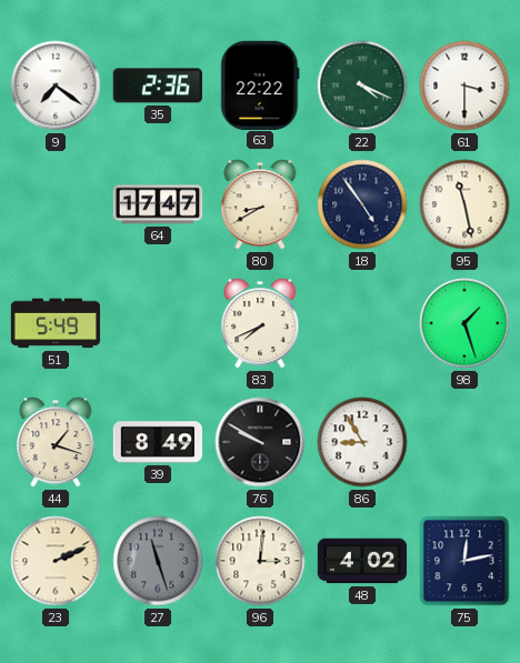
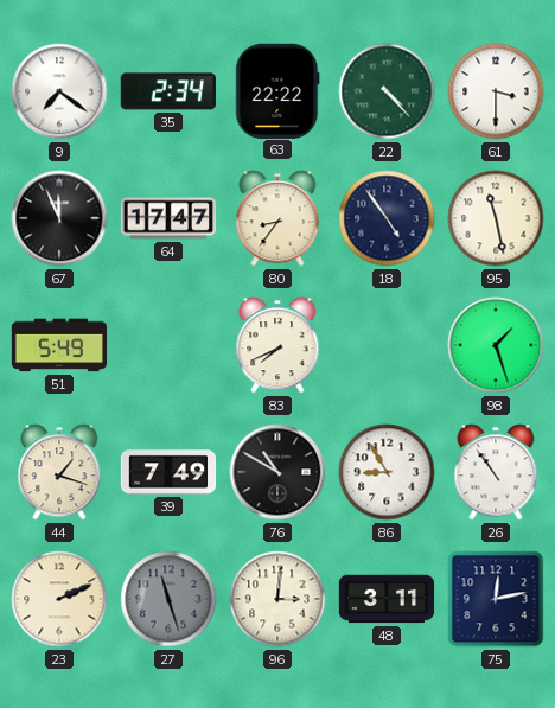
35: 2:36 -> 2:34
22: 4:19 -> 4:23
67: none -> 11:56
80: 8:40 -> 8:36
39: 8:49 -> 7:49
76: 9:50 -> 10:50
26: none -> 10:54
48: 4:02 -> 3:11
